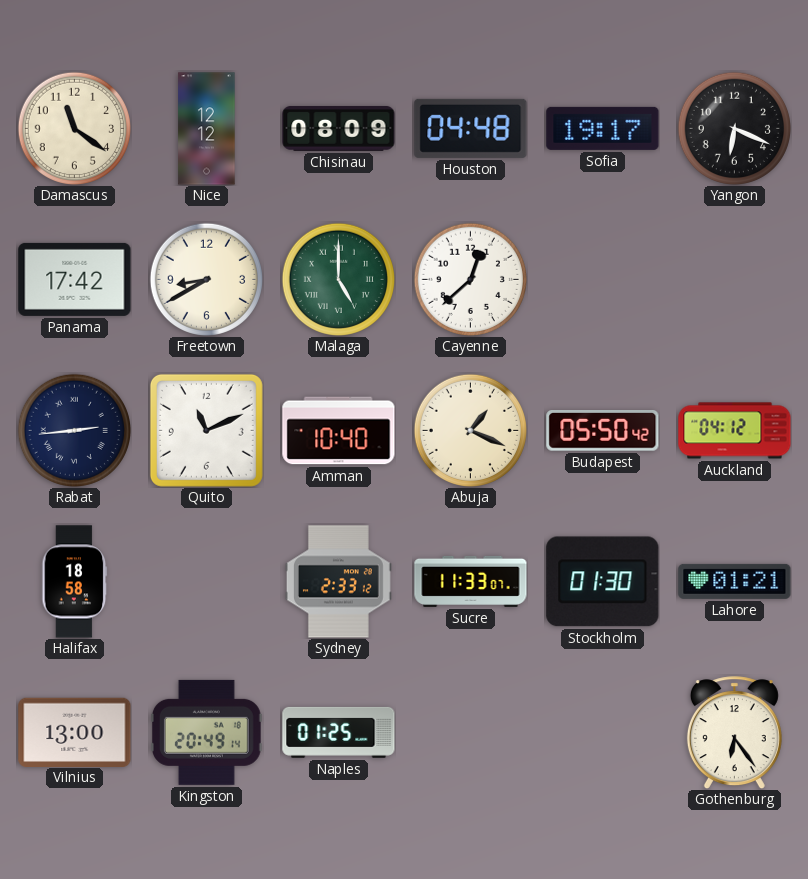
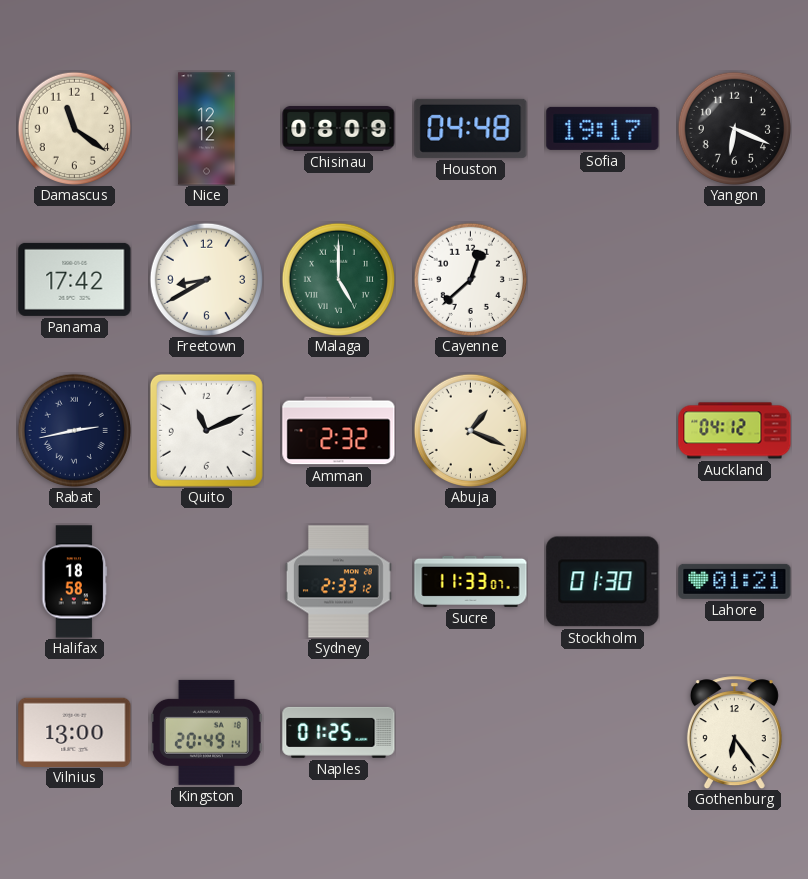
Rabat: 2:44 -> 2:43
Amman: 10:40 -> 2:32
Budapest: 05:50 -> none
